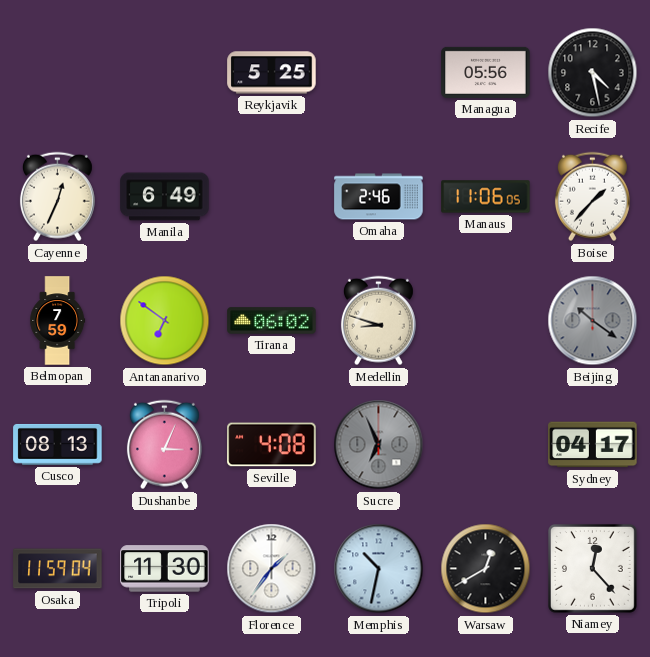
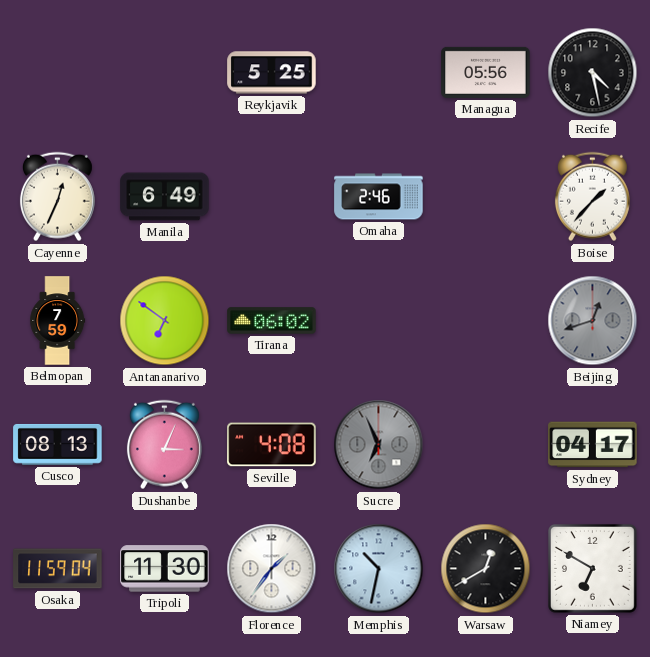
Manaus: 11:06 -> none
Medellin: 8:48 -> none
Beijing: 10:21 -> 12:42
Niamey: 12:23 -> 6:50
